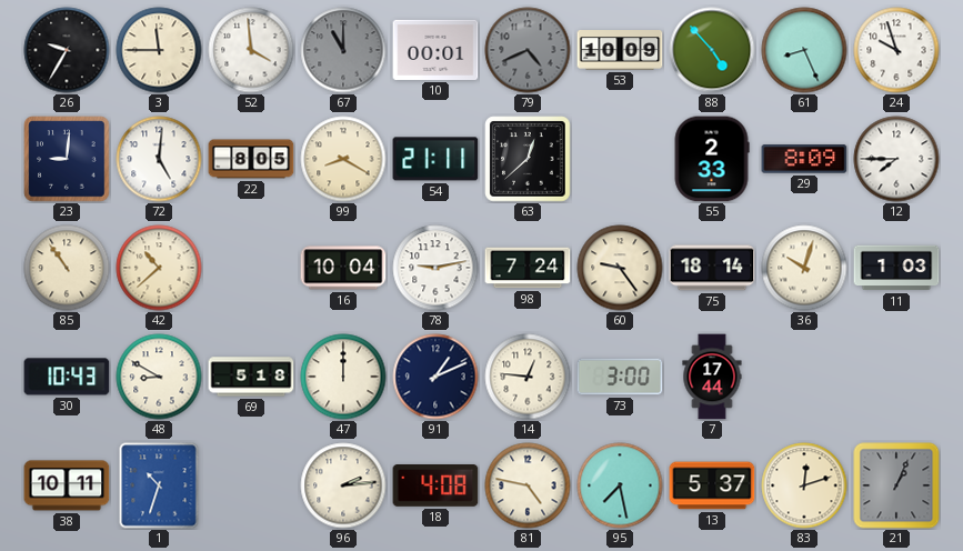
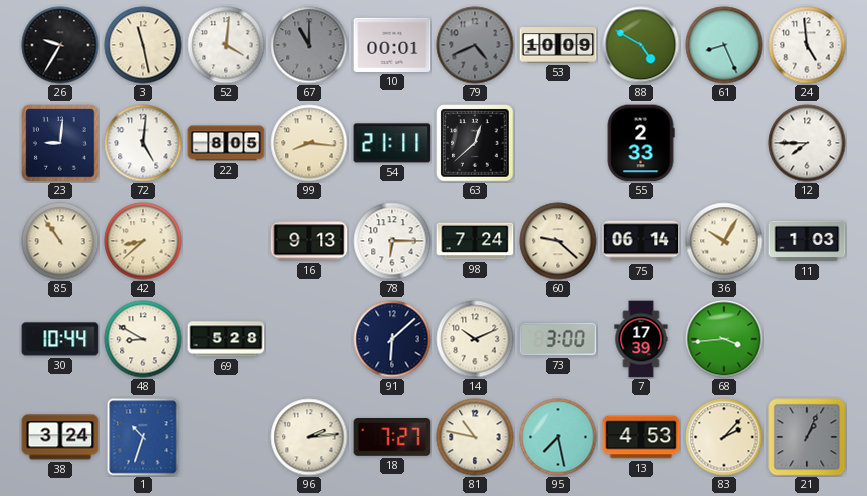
3: 11:45 -> 11:28
52: 3:59 -> 4:01
88: 4:53 -> 4:50
24: 9:57 -> 4:59
99: 8:20 -> 8:16
29: 8:09 -> none
42: 10:38 -> 8:38
16: 10:04 -> 9:13
78: 9:13 -> 6:15
60: 9:24 -> 9:22
75: 18:14 -> 06:14
36: 10:03 -> 10:05
30: 10:43 -> 10:44
69: 5:18 -> 5:28
47: 12:00 -> none
91: 1:11 -> 6:08
14: 12:46 -> 10:11
7: 17:44 -> 17:39
68: none -> 3:44
38: 10:11 -> 3:24
18: 4:08 -> 7:27
81: 4:47 -> 10:47
13: 5:37 -> 4:53
83: 12:12 -> 2:07
